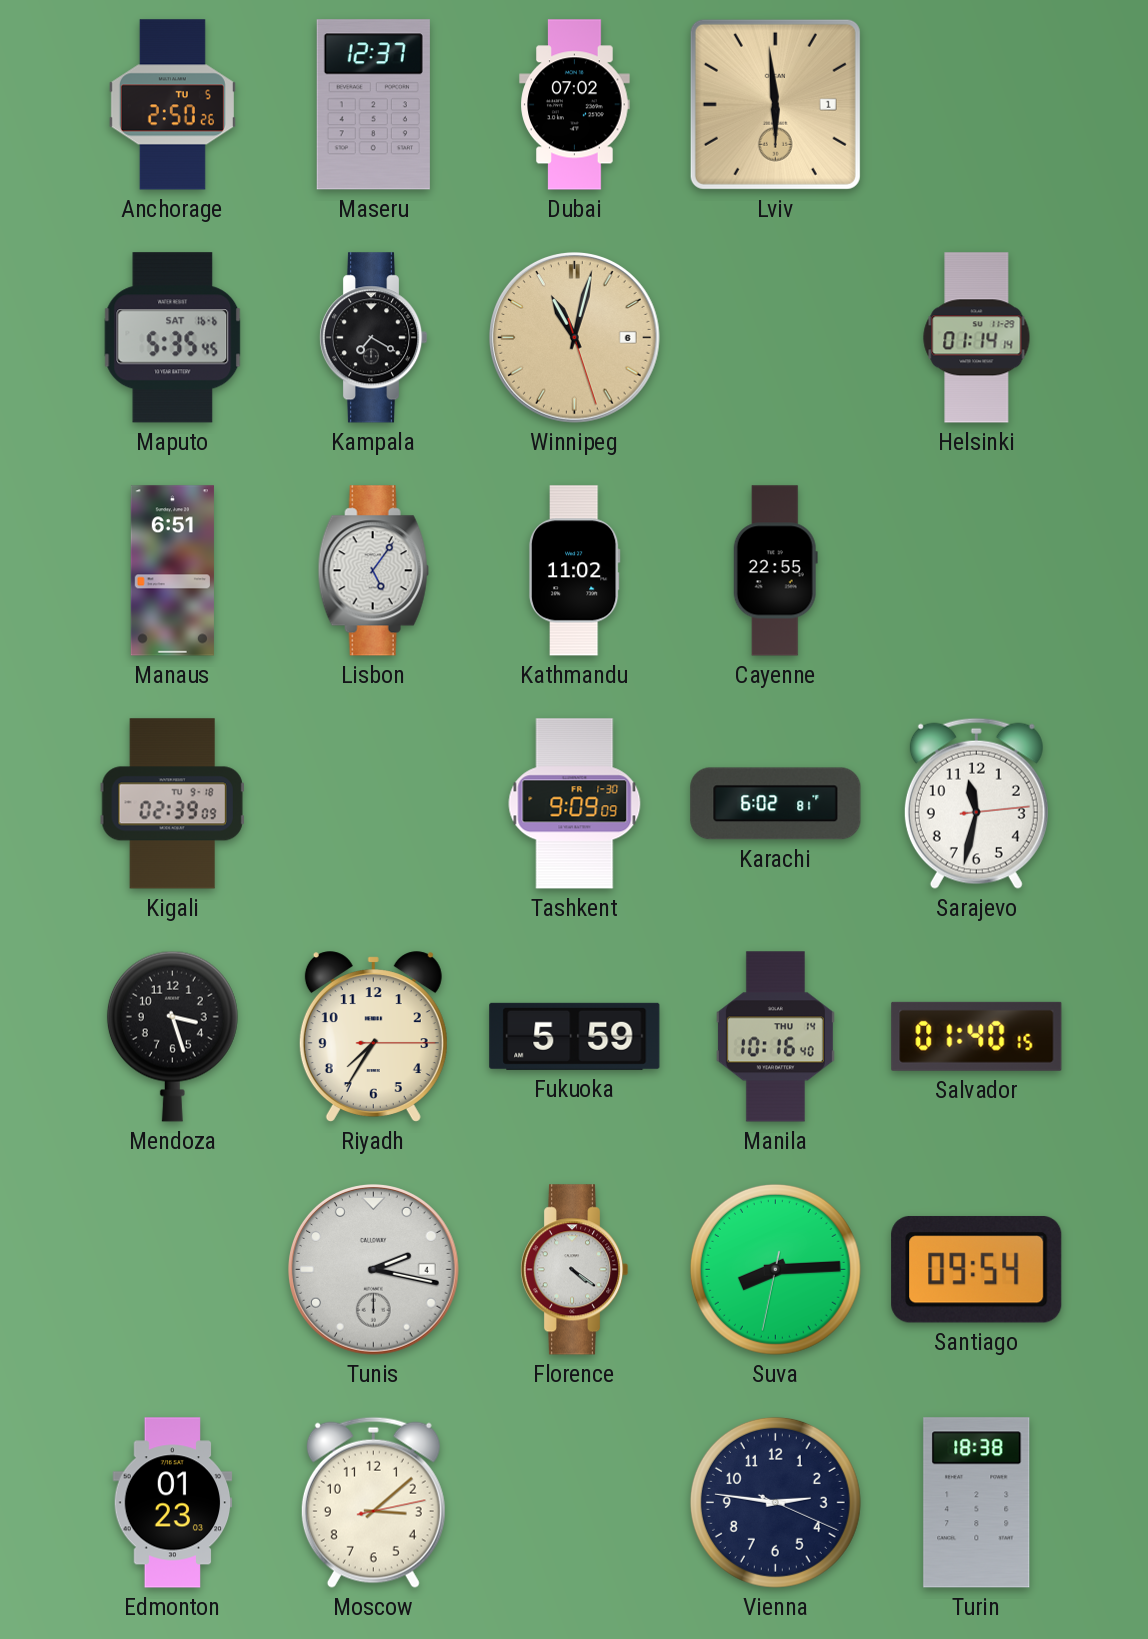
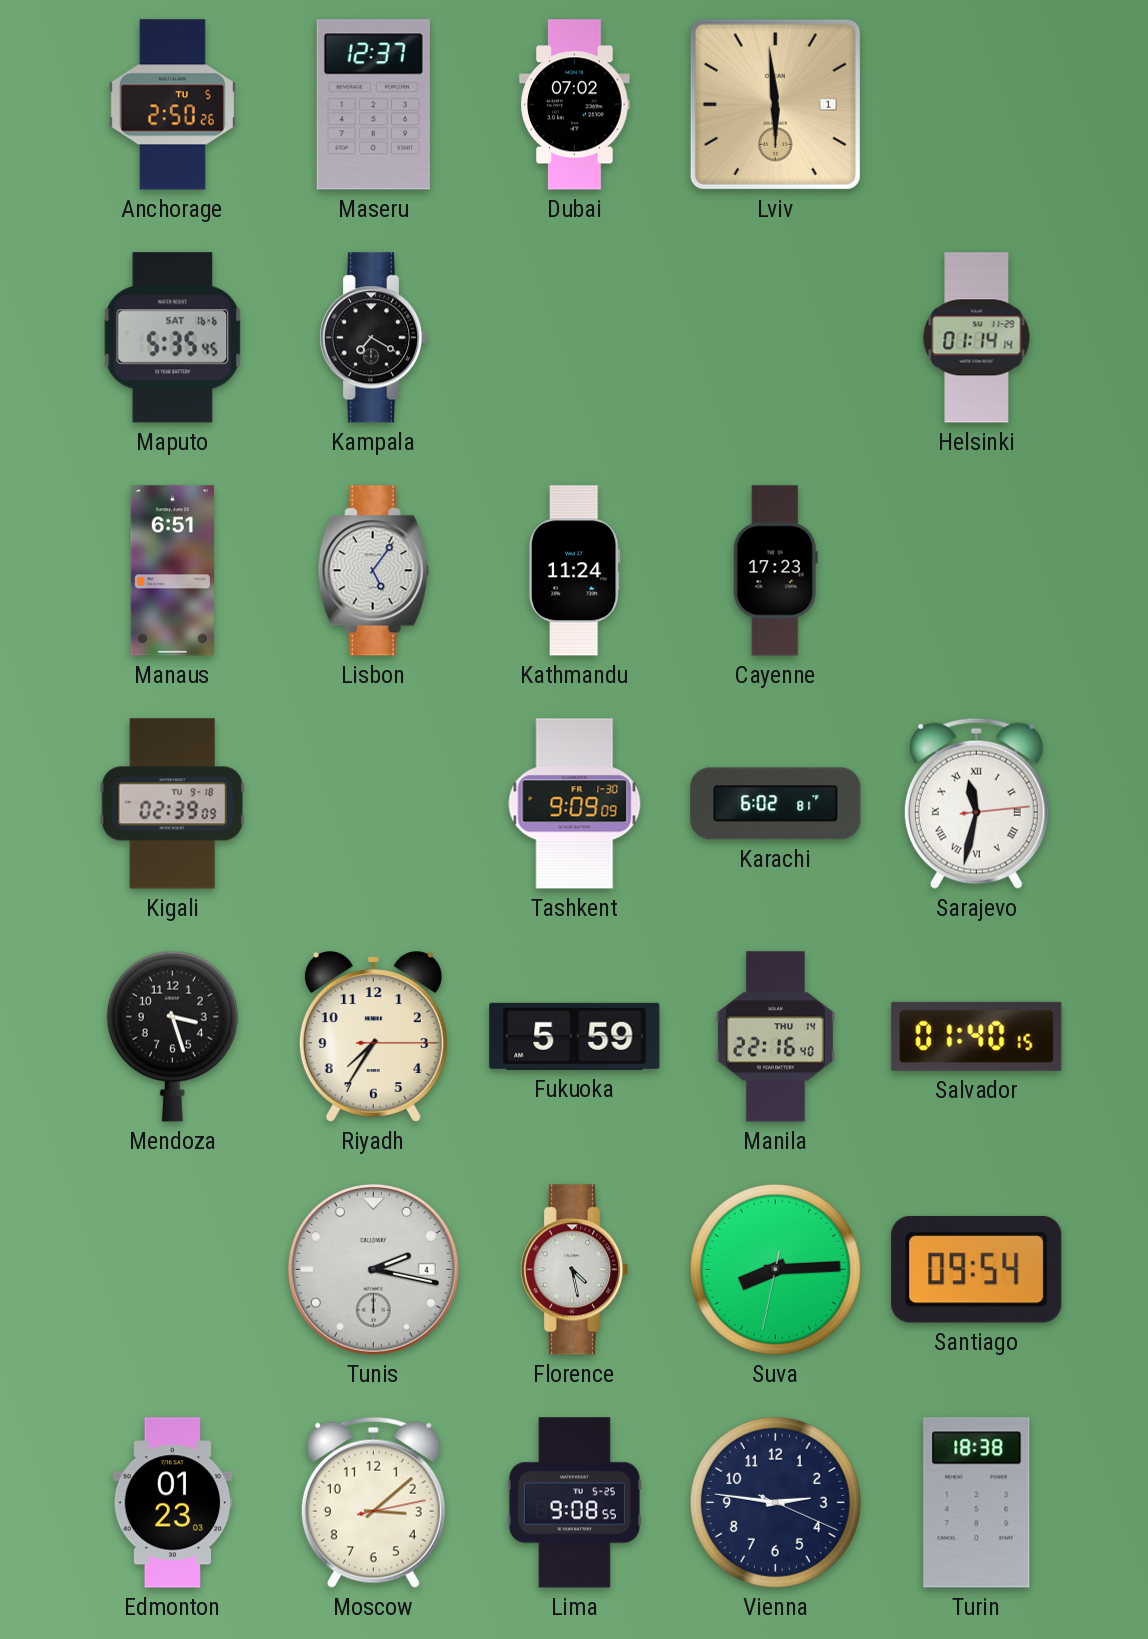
Winnipeg: 11:02 -> none
Kathmandu: 11:02 -> 11:24
Cayenne: 22:55 -> 17:23
Sarajevo numerals: Arabic -> Roman
Manila: 10:16 -> 22:16
Florence: 4:21 -> 4:28
Lima: none -> 9:08
